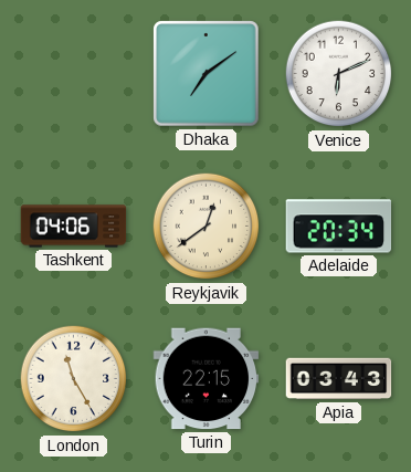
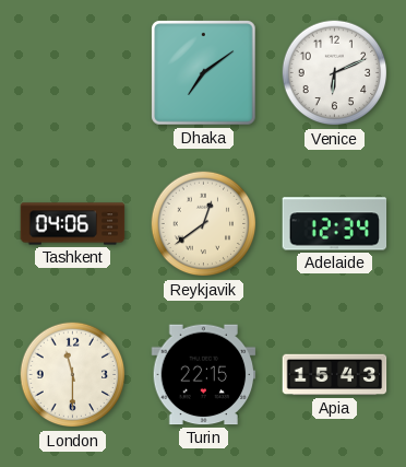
Adelaide: 20:34 -> 12:34
London: 11:25 -> 11:30
Apia: 03:43 -> 15:43
